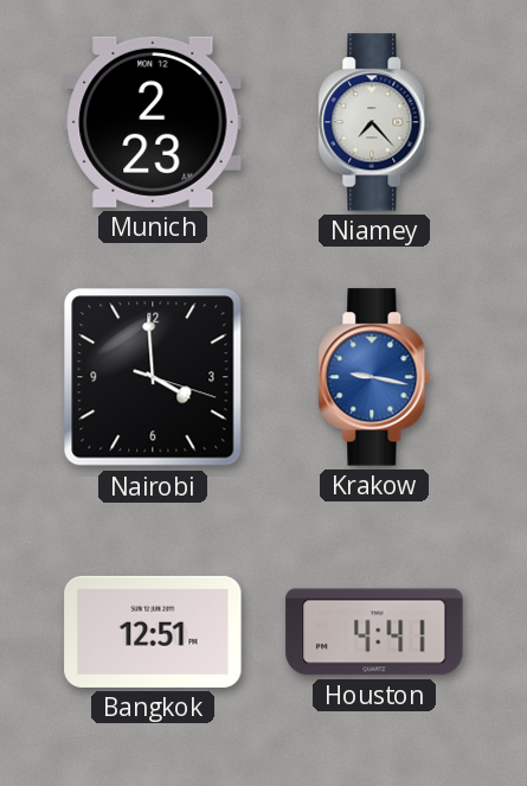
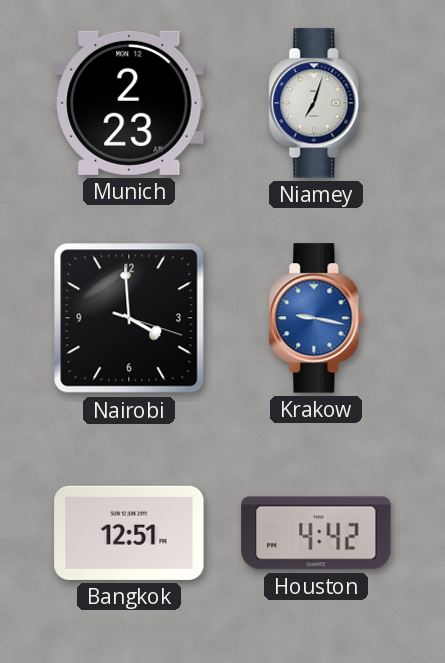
Niamey: 7:23 -> 7:03
Houston: 4:41 -> 4:42
